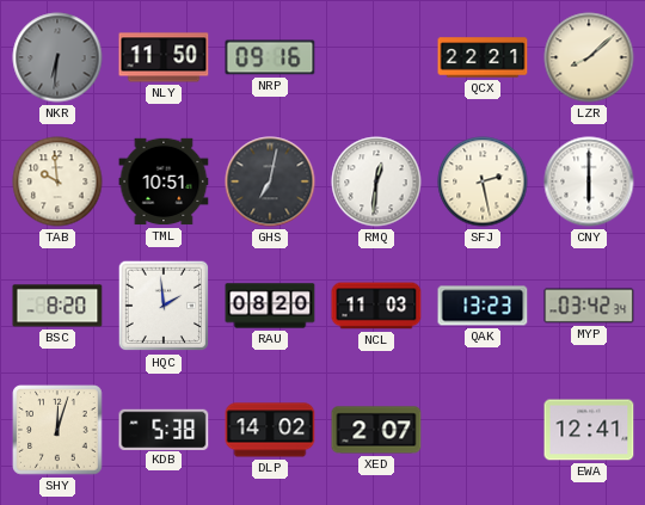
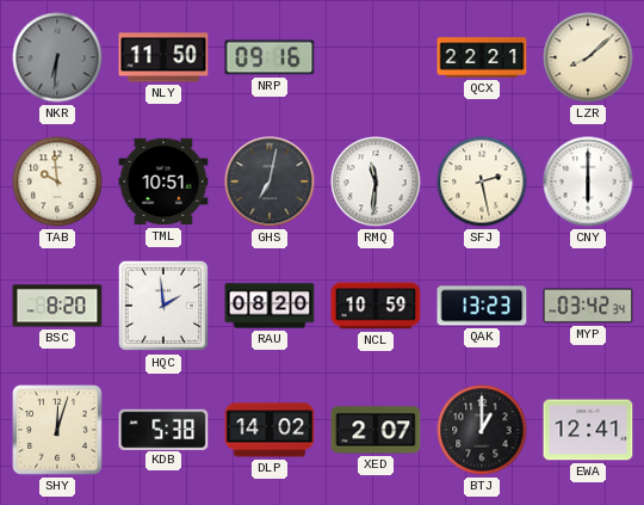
RMQ: 12:31 -> 11:31
NCL: 11:03 -> 10:59
BTJ: none -> 1:00
